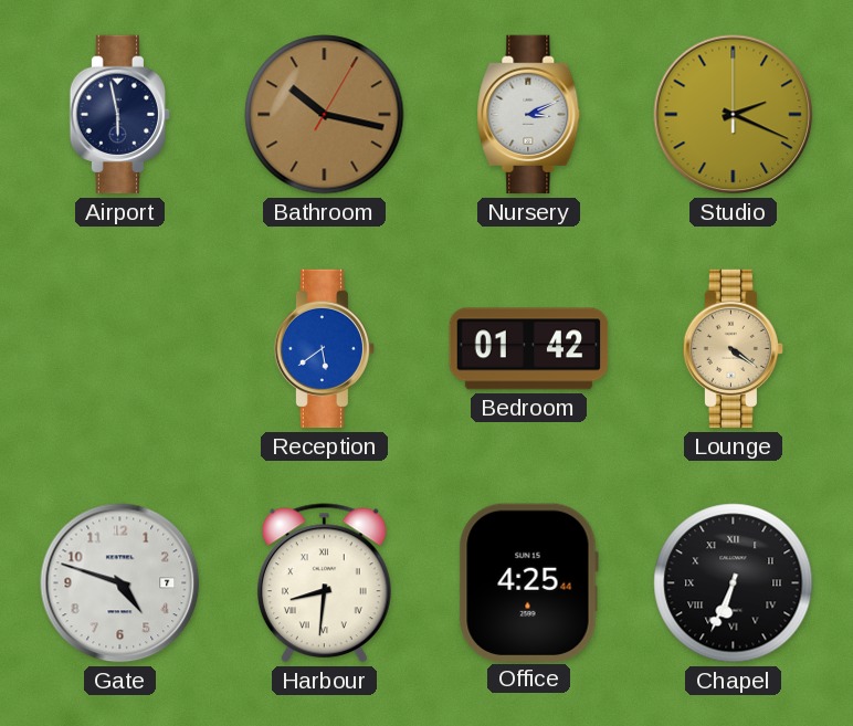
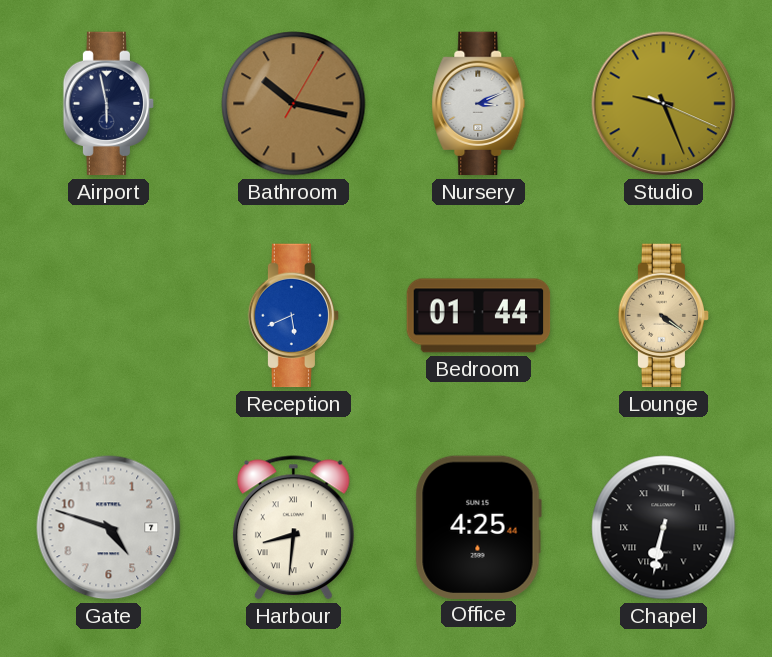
Studio: 2:19 -> 9:26
Reception: 5:39 -> 5:41
Bedroom: 01:42 -> 01:44
Chapel: 6:34 -> 6:32
